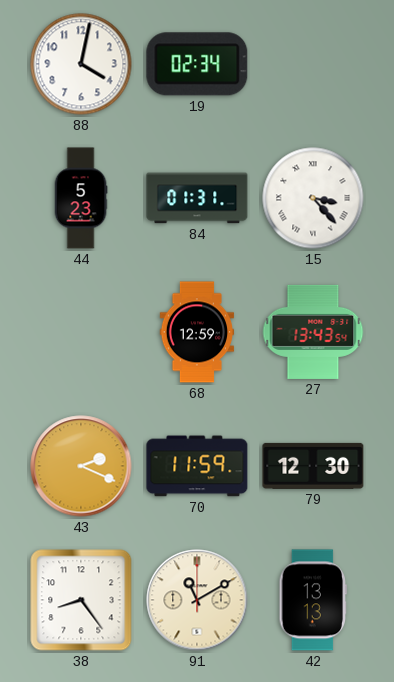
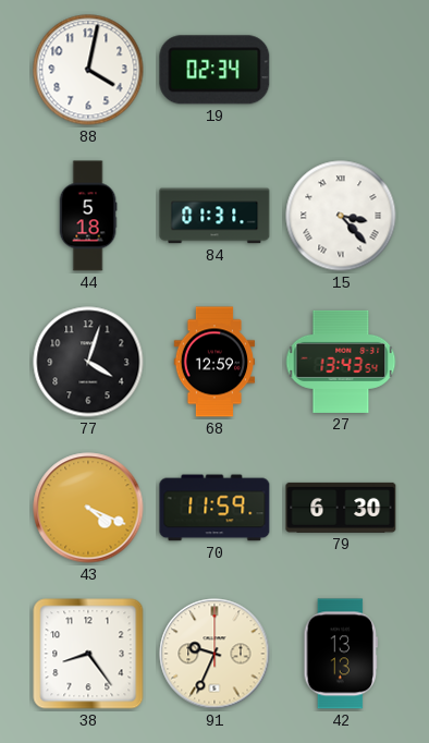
44: 5:23 -> 5:18
77: none -> 4:03
43: 2:19 -> 4:19
79: 12:30 -> 6:30
91: 11:10 -> 9:34
